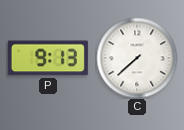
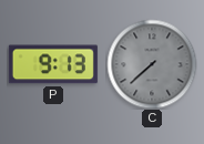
C dial: white -> grey
